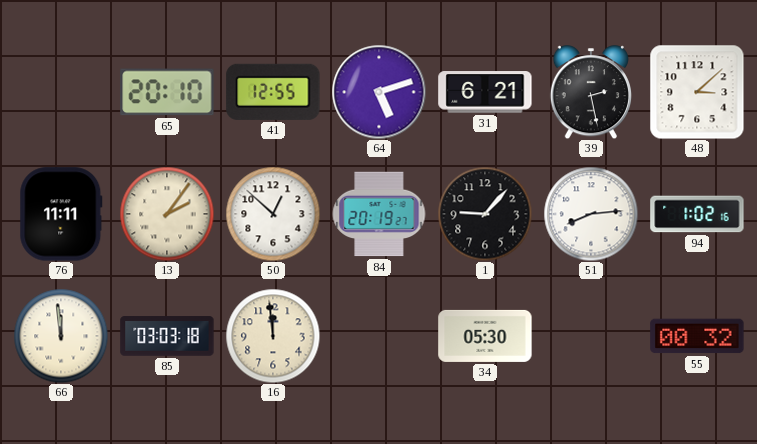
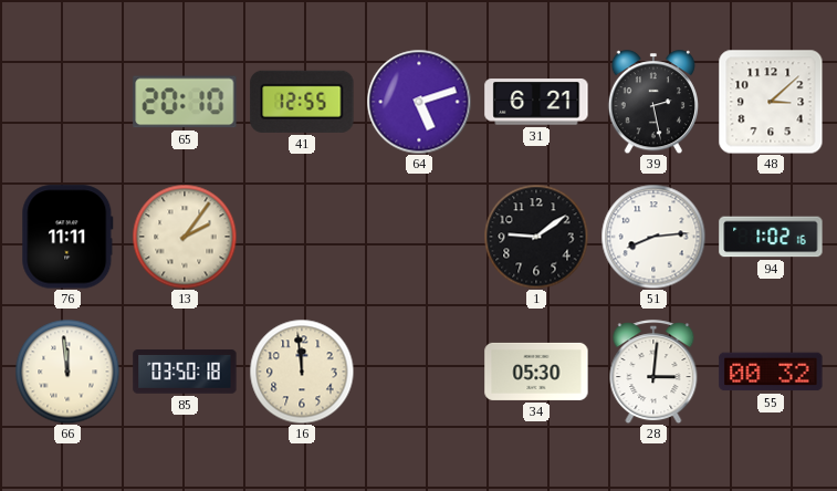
50: 12:52 -> none
84: 20:19 -> none
1: 9:07 -> 9:09
85: 03:03 -> 03:50
28: none -> 3:01
